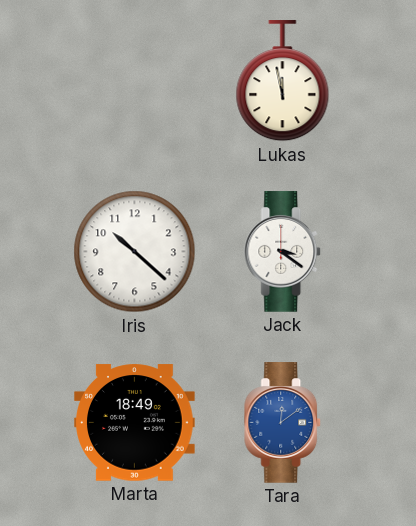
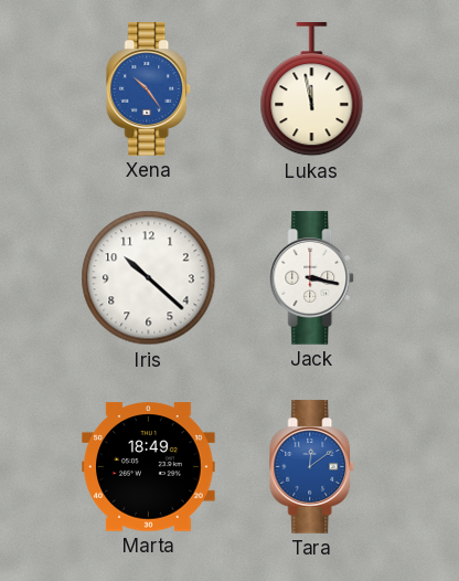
Xena: none -> 10:24
Jack: 3:21 -> 3:17
